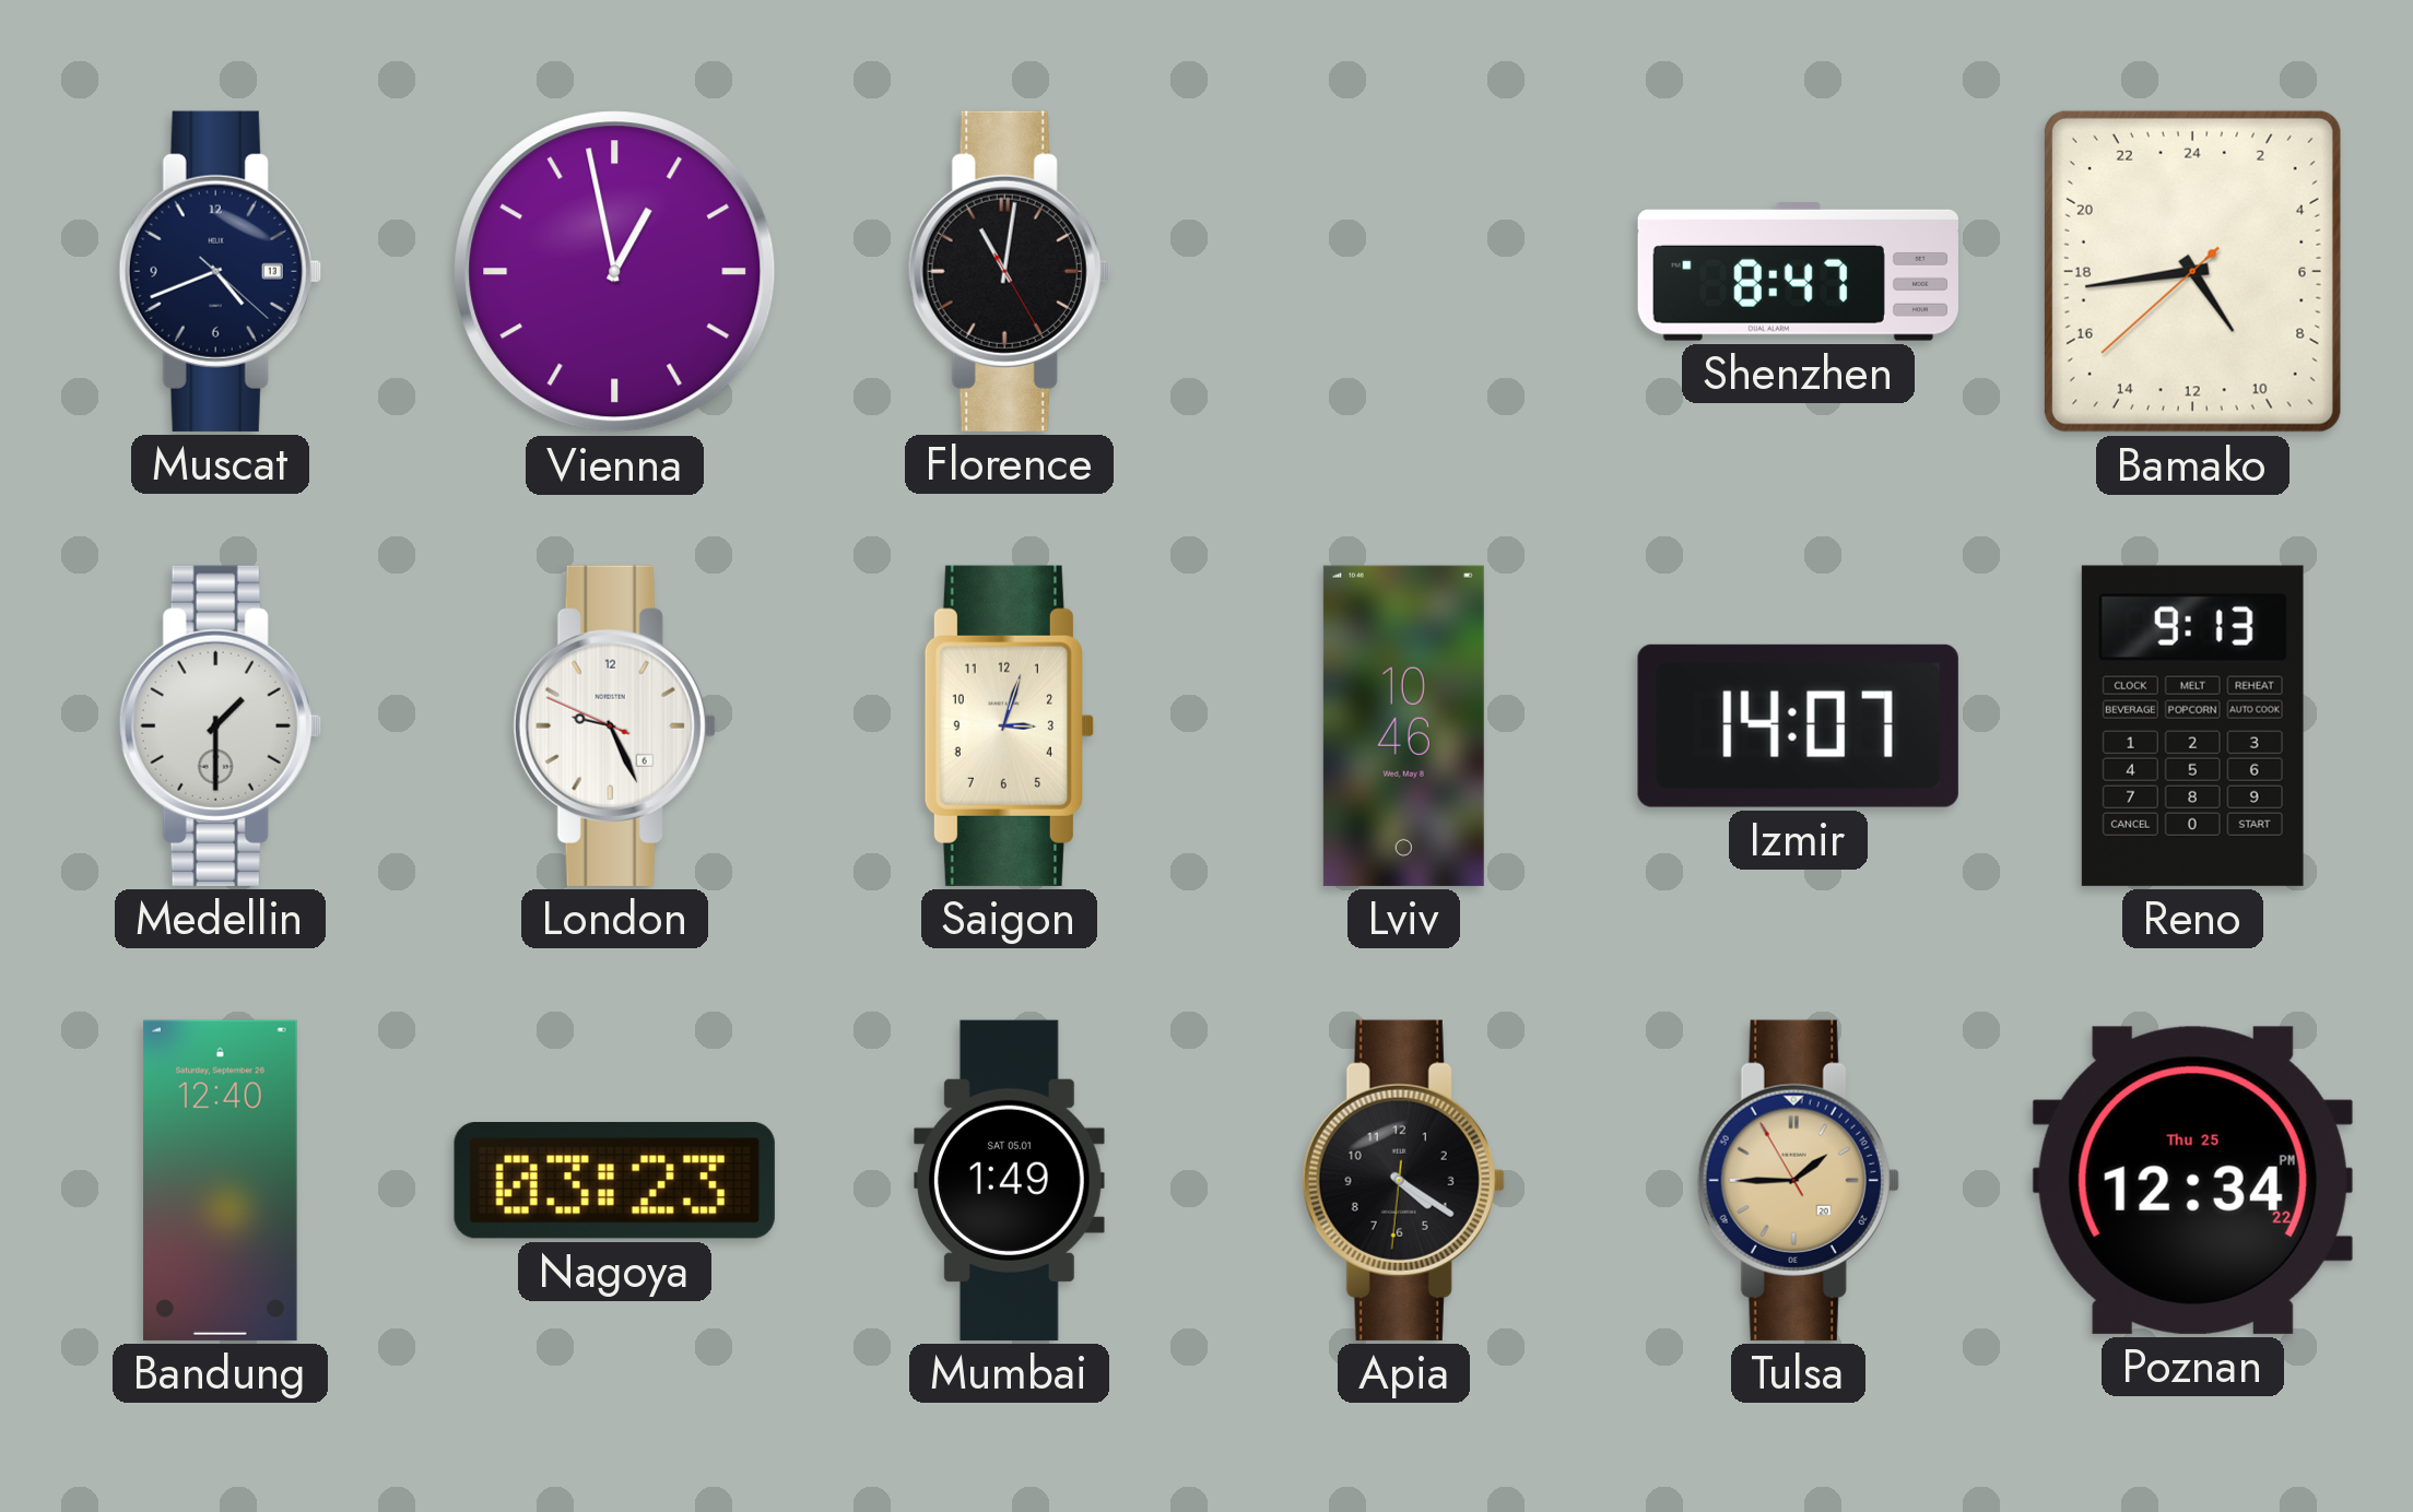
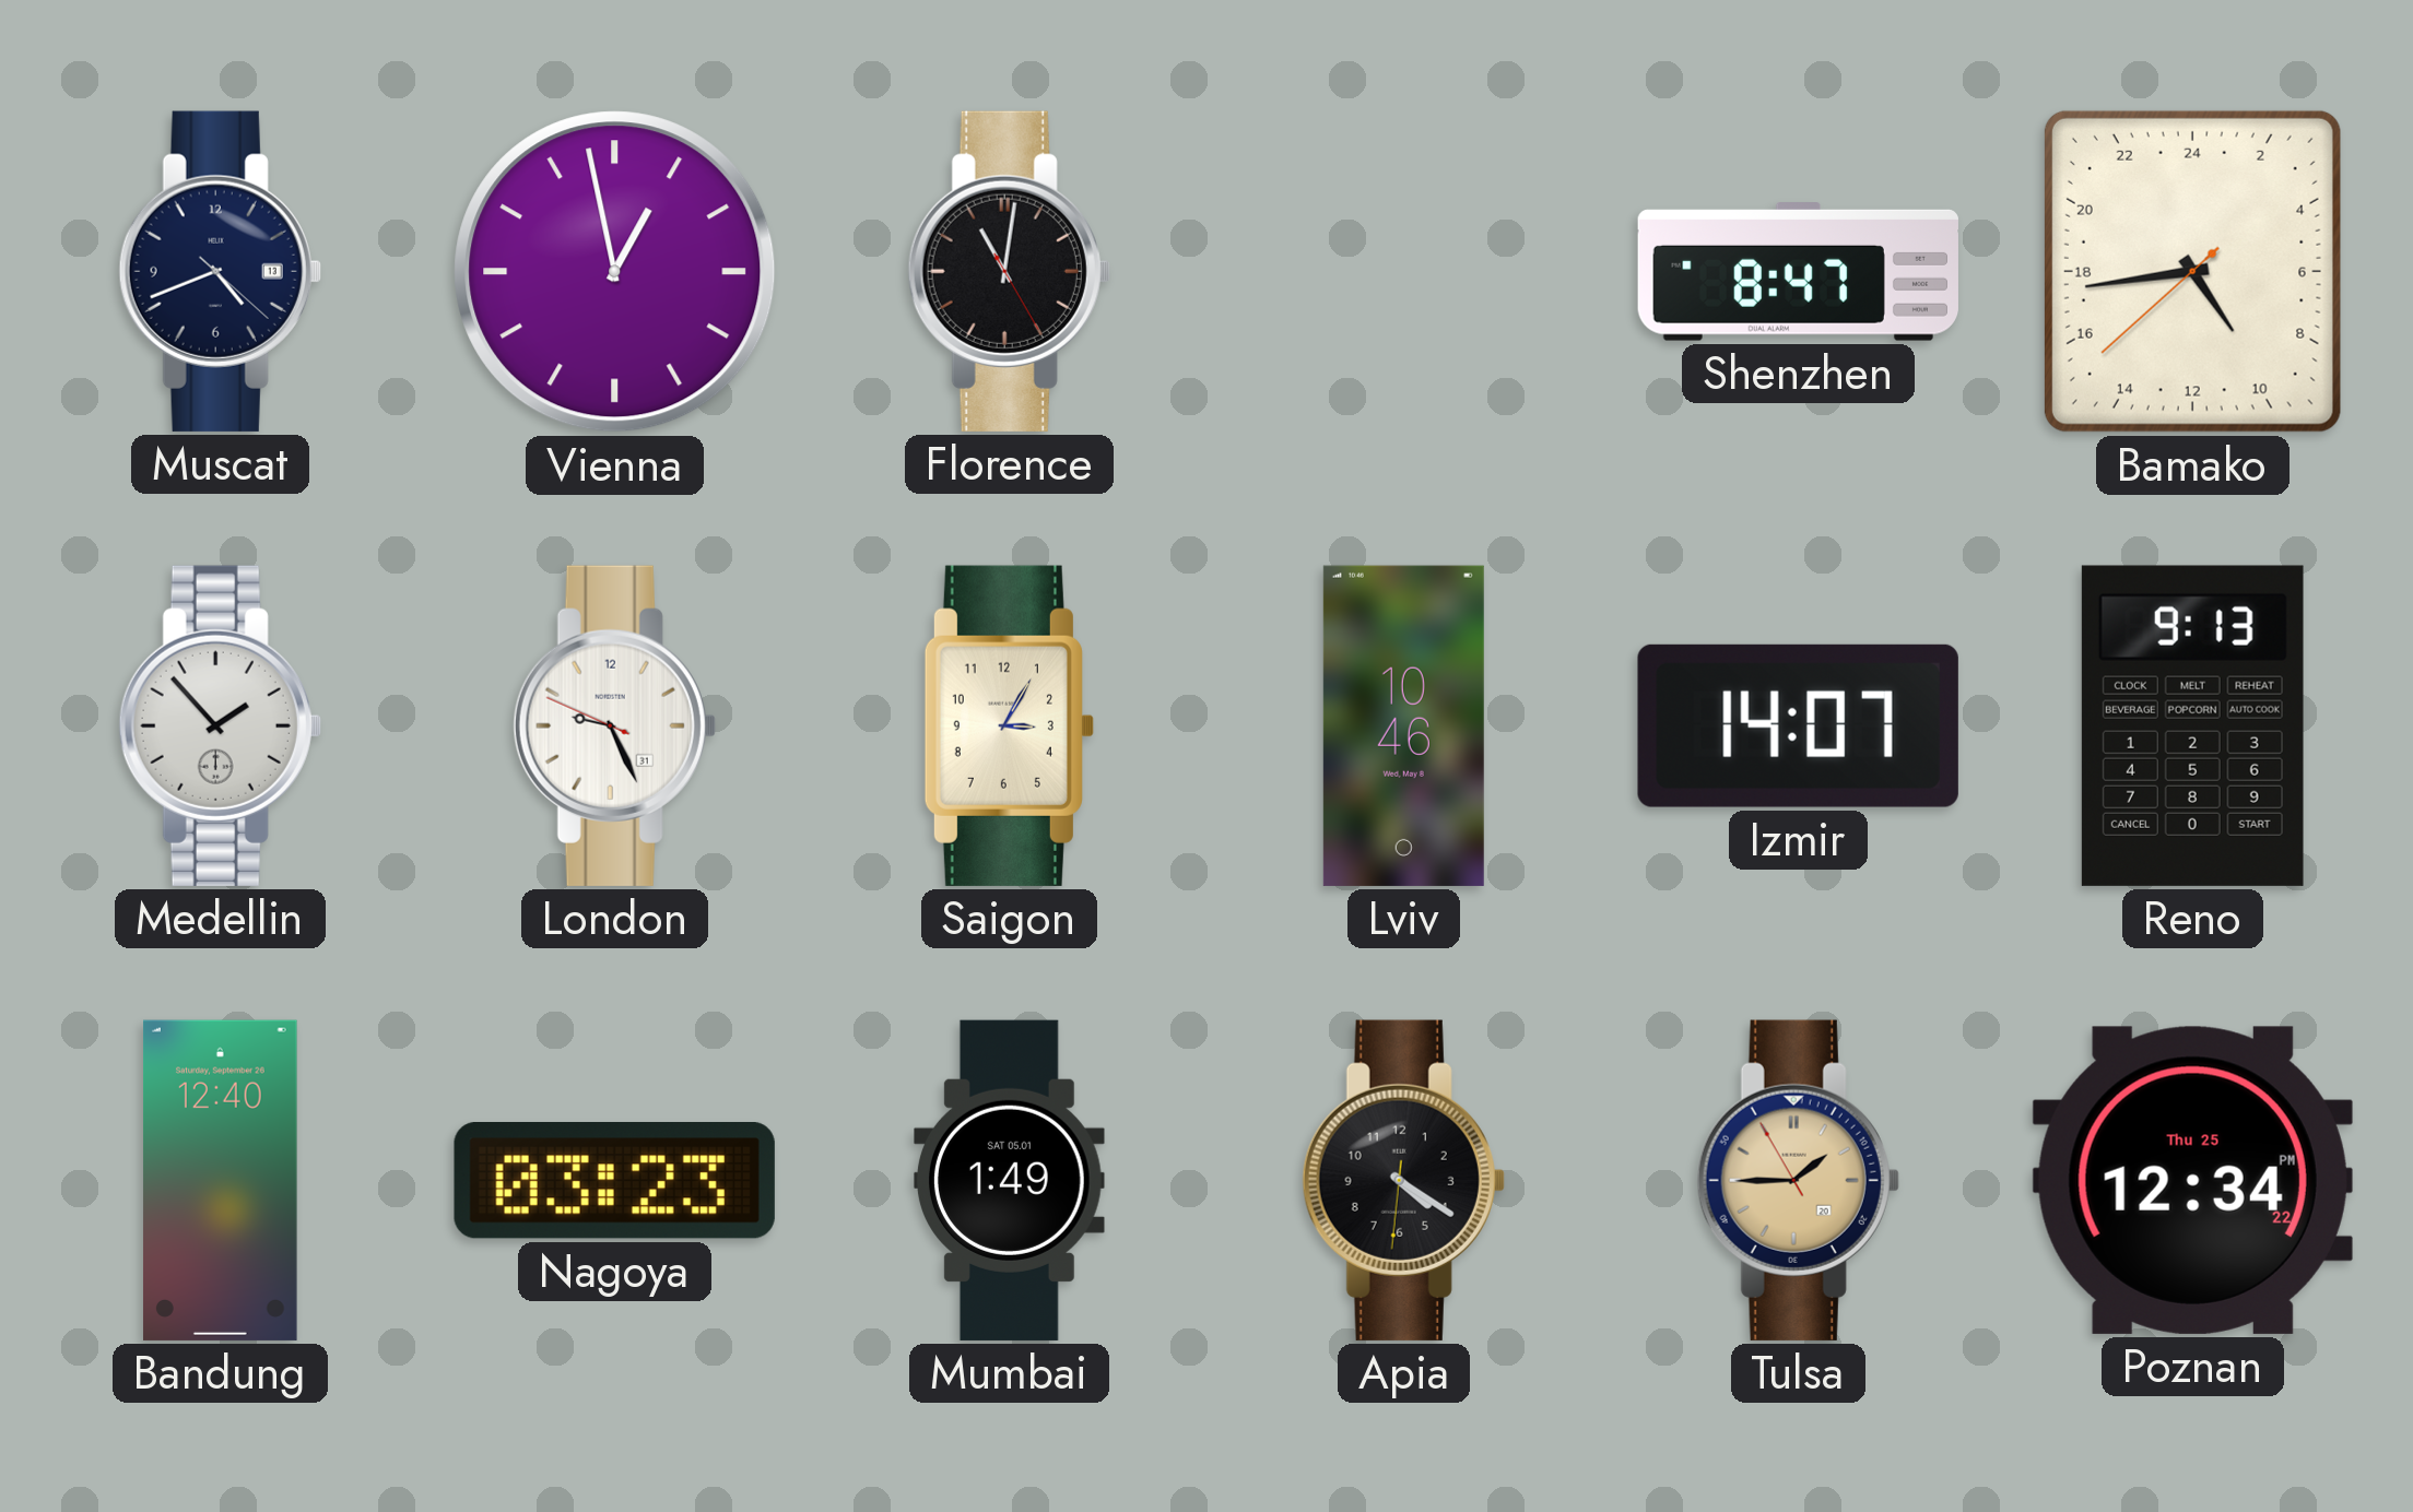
Medellin: 1:30 -> 1:53
London date: 6 -> 31
Saigon: 3:03 -> 3:05
